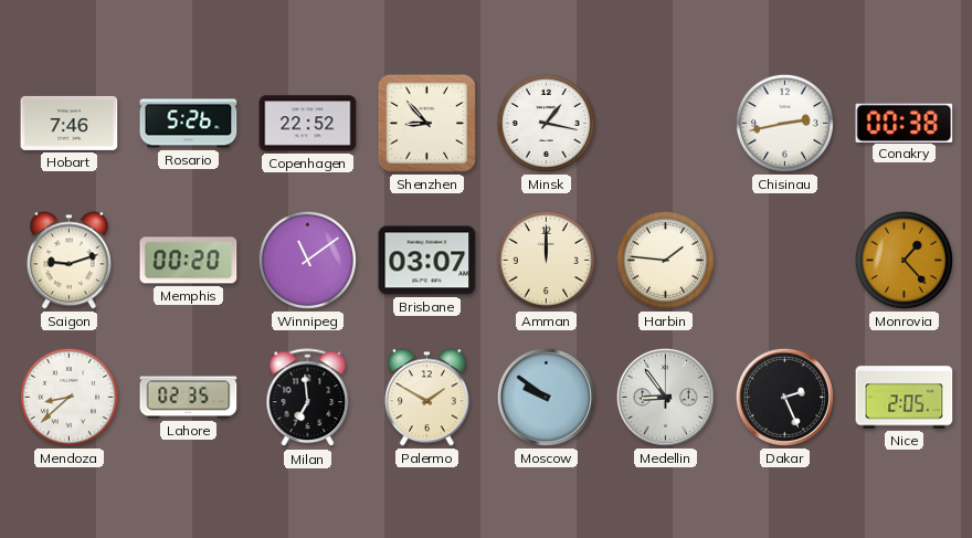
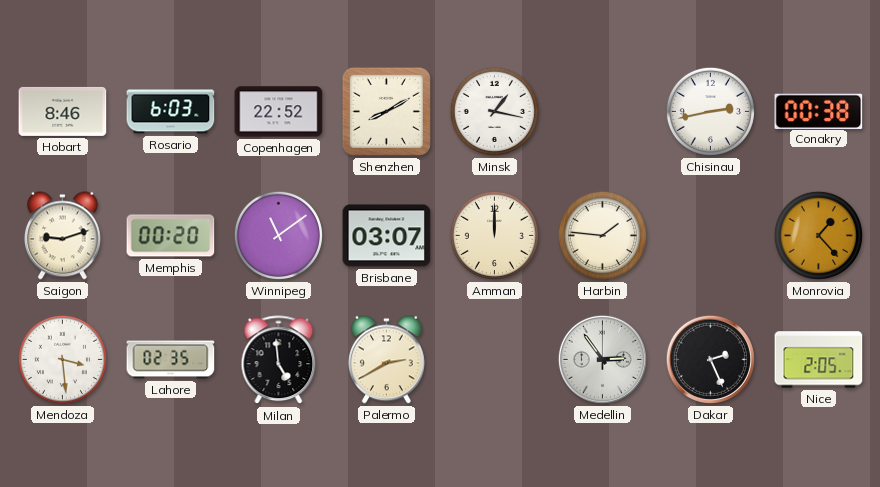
Hobart: 7:46 -> 8:46
Rosario: 5:26 -> 6:03
Shenzhen: 8:53 -> 8:10
Mendoza: 8:38 -> 3:29
Milan: 6:59 -> 4:59
Palermo: 1:50 -> 2:40
Moscow: 9:51 -> none
Medellin: 8:54 -> 2:54
